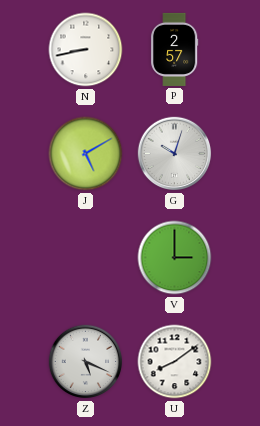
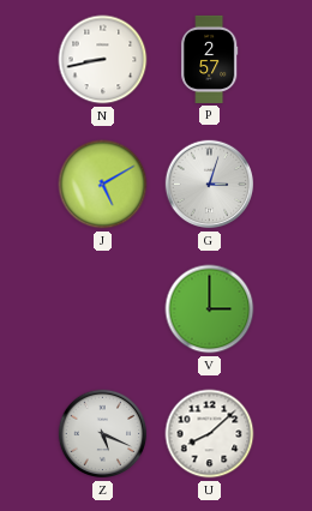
G: 10:03 -> 3:03
U: 8:09 -> 8:08
